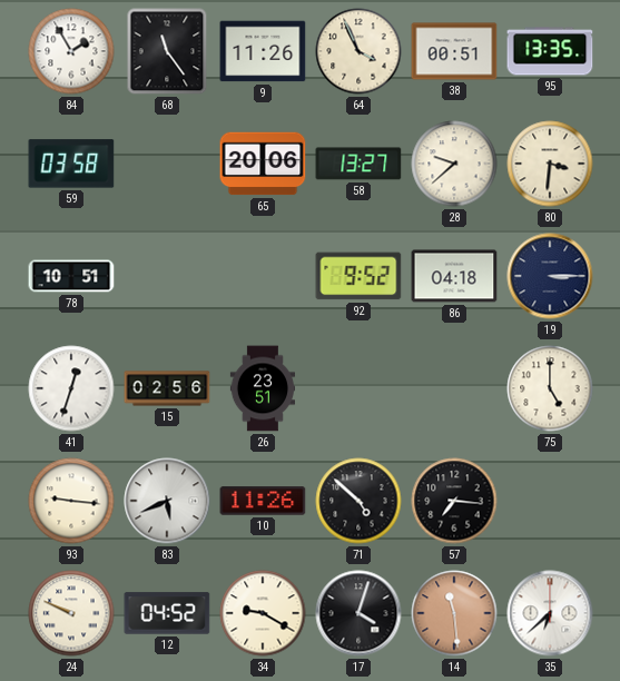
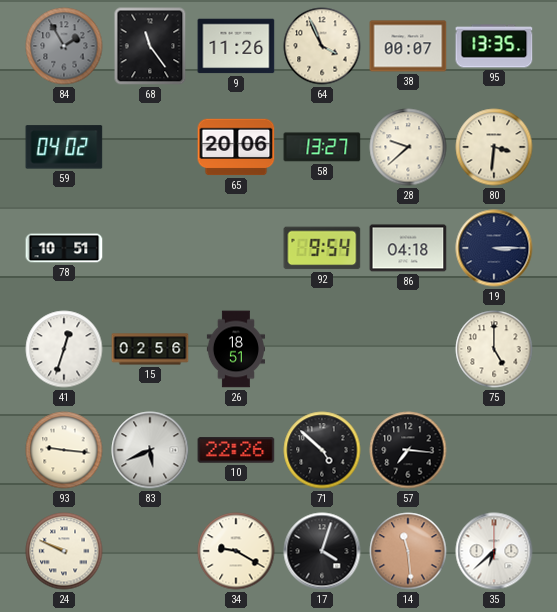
84 dial: white -> grey
38: 00:51 -> 00:07
59: 03:58 -> 04:02
92: 9:52 -> 9:54
26: 23:51 -> 18:51
10: 11:26 -> 22:26
12: 04:52 -> none
